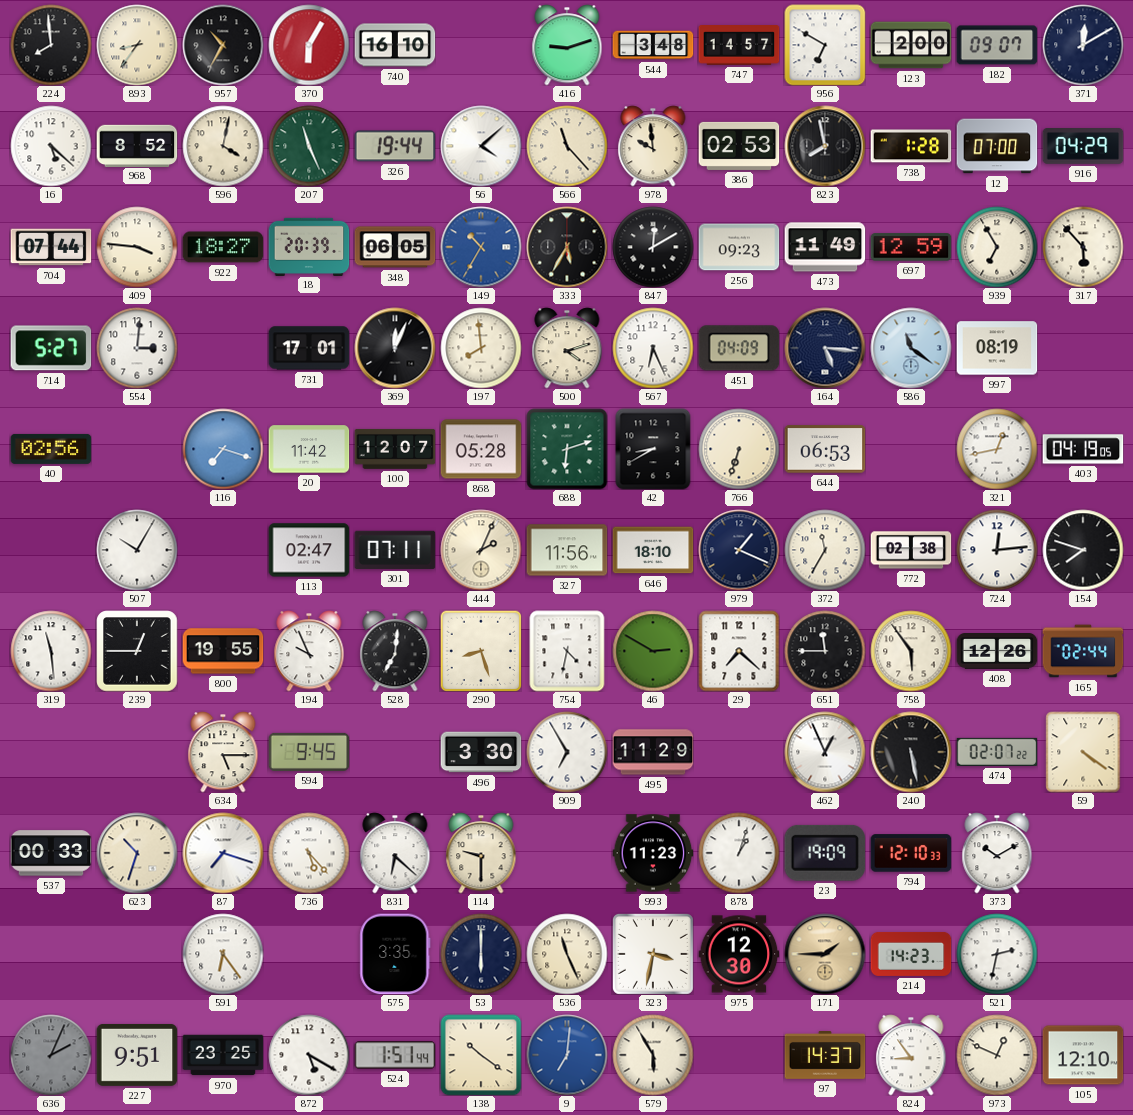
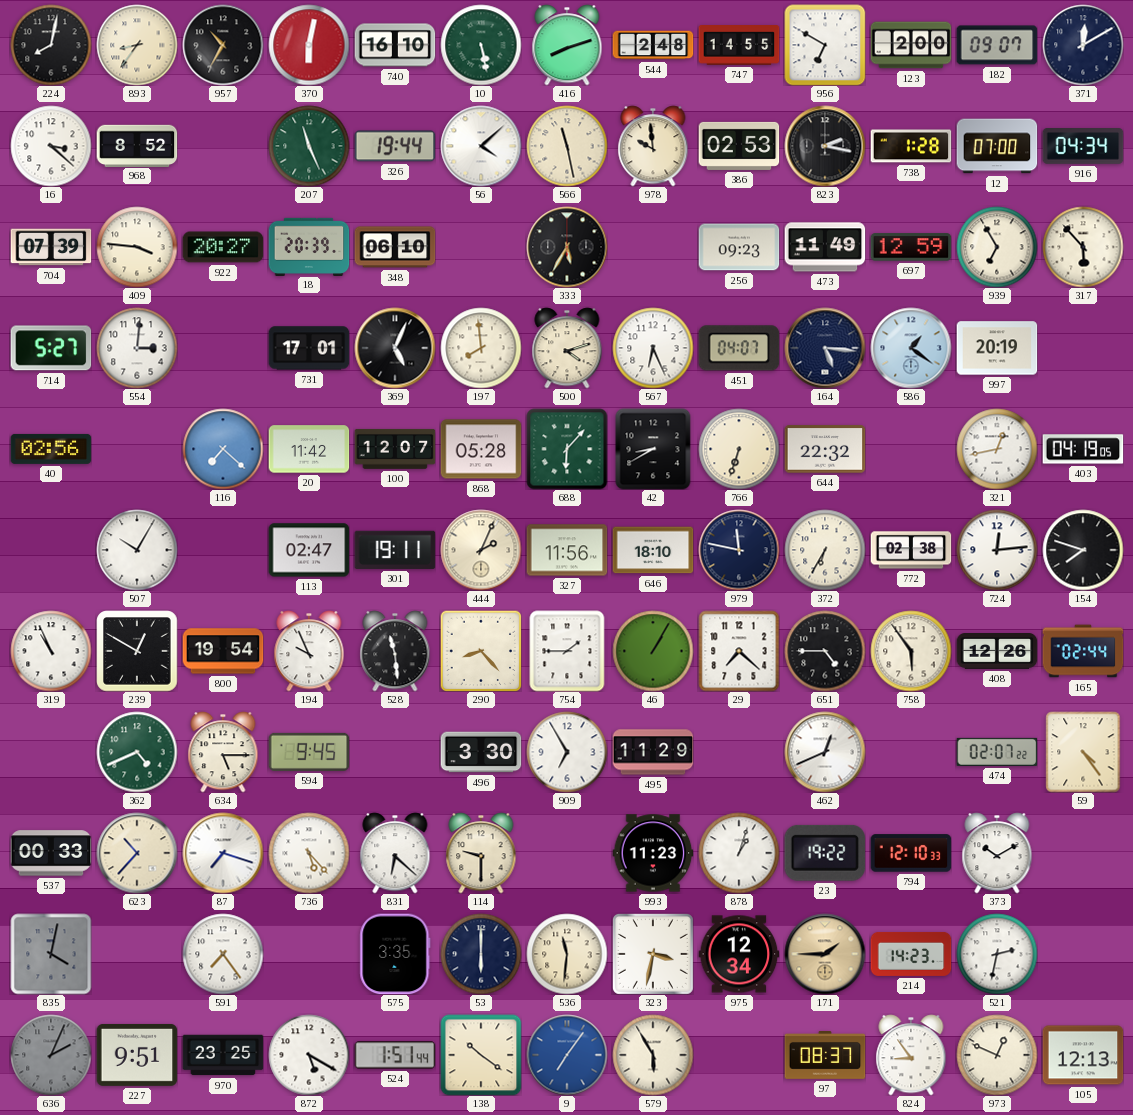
224: 7:59 -> 8:02
370: 6:05 -> 6:02
10: none -> 5:28
416: 9:12 -> 8:12
544: 3:48 -> 2:48
747: 14:57 -> 14:55
16: 5:22 -> 3:22
596: 4:02 -> none
566: 11:23 -> 11:28
823: 7:58 -> 2:17
916: 04:29 -> 04:34
704: 07:44 -> 07:39
922: 18:27 -> 20:27
348: 06:05 -> 06:10
149: 10:35 -> none
847: 12:10 -> none
369: 12:04 -> 5:04
451: 04:09 -> 04:07
586: 11:21 -> 1:21
997: 08:19 -> 20:19
116: 7:18 -> 7:22
688: 6:12 -> 6:07
644: 06:53 -> 22:32
301: 07:11 -> 19:11
979: 1:19 -> 11:47
372: 11:35 -> 6:35
319: 11:29 -> 10:56
239: 12:45 -> 12:50
800: 19:55 -> 19:54
528: 7:01 -> 11:29
290: 8:27 -> 8:23
754: 4:32 -> 1:45
46: 2:50 -> 1:05
651: 11:45 -> 4:45
362: none -> 4:41
462: 12:56 -> 12:41
240: 5:28 -> none
59: 4:21 -> 4:24
623: 10:33 -> 10:37
23: 19:09 -> 19:22
835: none -> 4:02
591: 6:24 -> 7:24
536: 11:26 -> 11:31
975: 12:30 -> 12:34
9: 7:01 -> 7:06
97: 14:37 -> 08:37
105: 12:10 -> 12:13
